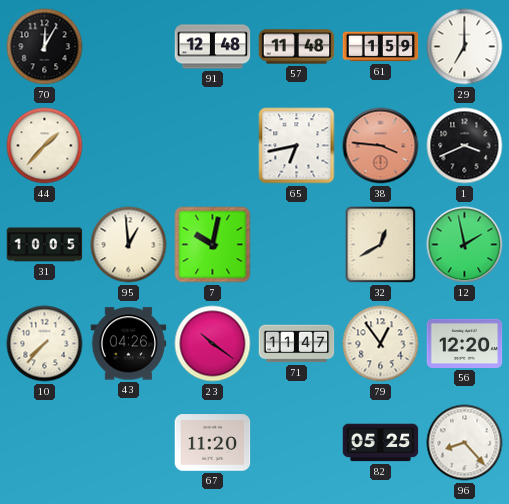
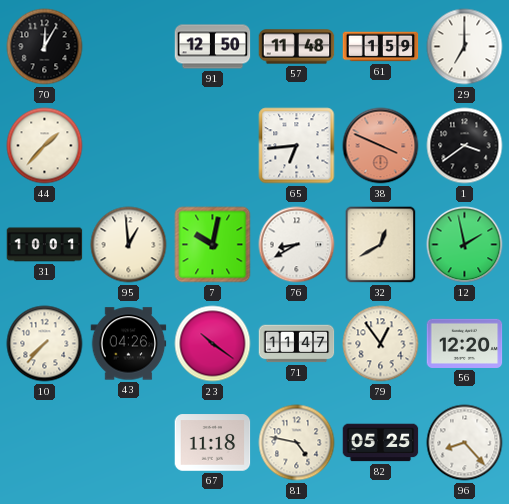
91: 12:48 -> 12:50
65: 6:43 -> 6:44
38: 3:46 -> 3:49
1: 3:41 -> 3:39
31: 10:05 -> 10:01
76: none -> 8:40
67: 11:20 -> 11:18
81: none -> 4:47
